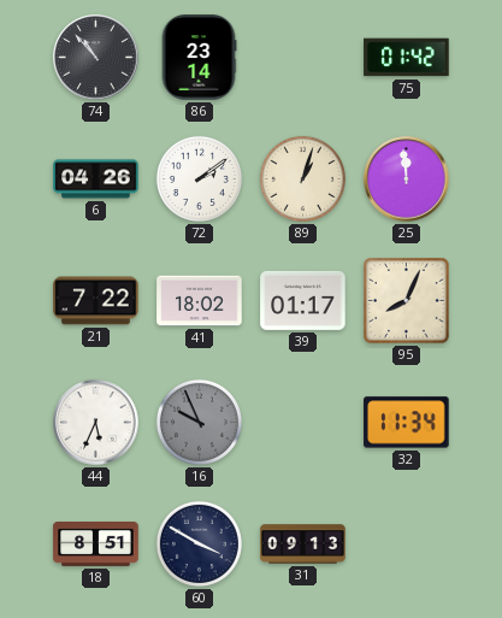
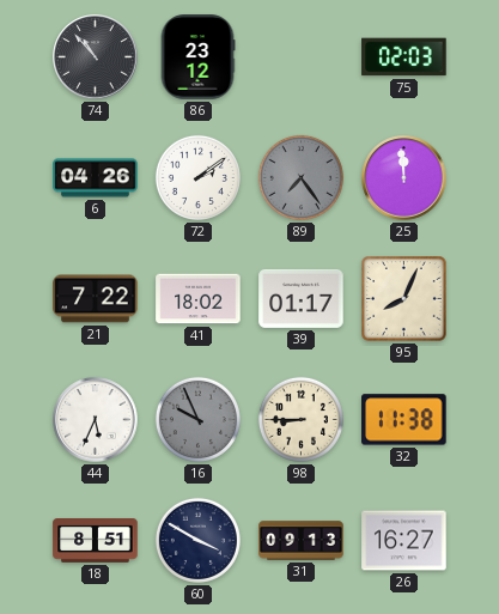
86: 23:14 -> 23:12
75: 01:42 -> 02:03
89: 1:03 -> 7:24
89 dial: cream -> grey
98: none -> 8:45
32: 11:34 -> 11:38
26: none -> 16:27
